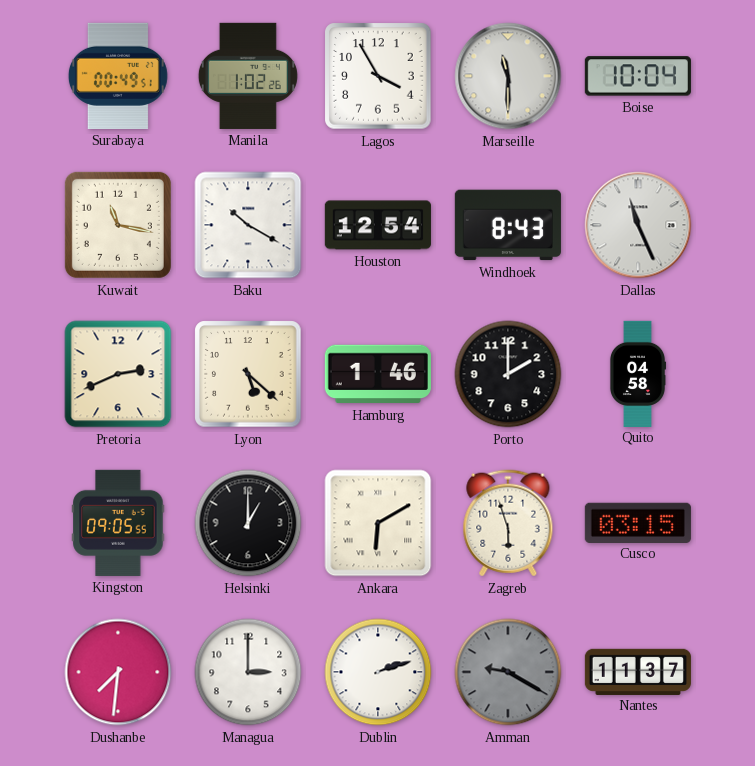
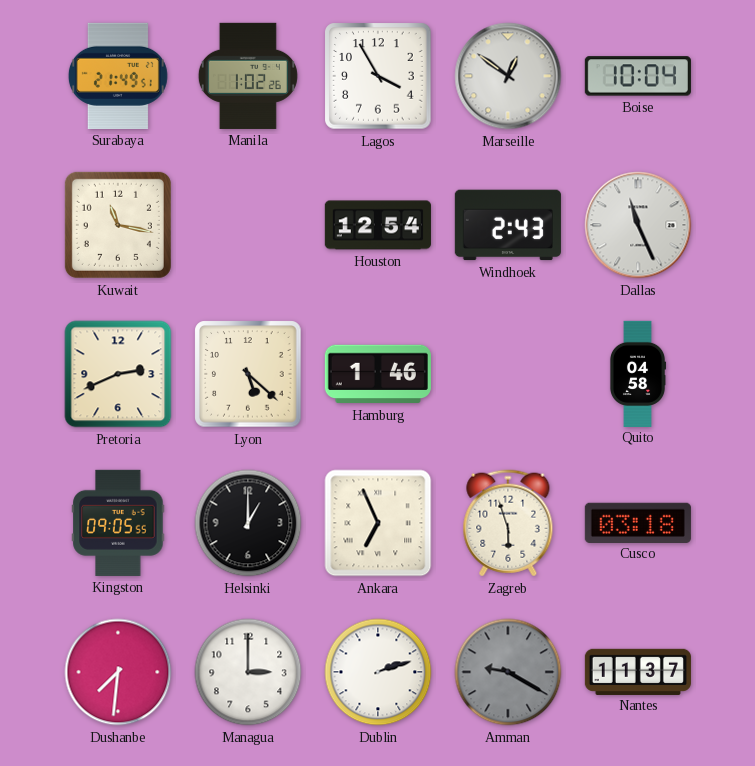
Surabaya: 00:49 -> 21:49
Marseille: 11:30 -> 12:51
Baku: 10:20 -> none
Windhoek: 8:43 -> 2:43
Porto: 2:00 -> none
Ankara: 6:10 -> 6:56
Cusco: 03:15 -> 03:18
